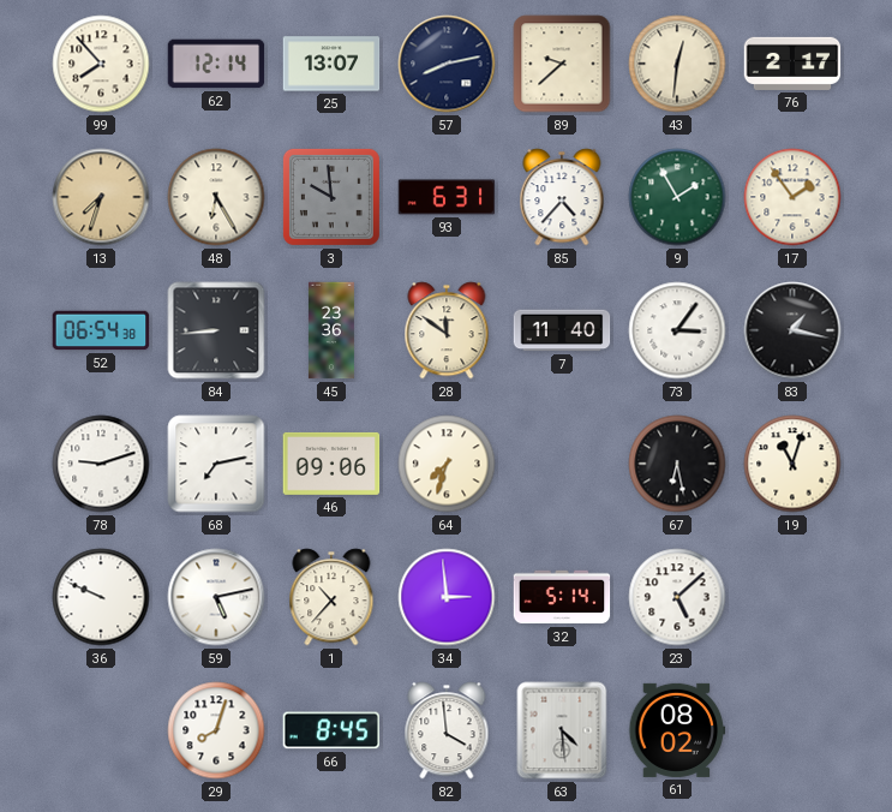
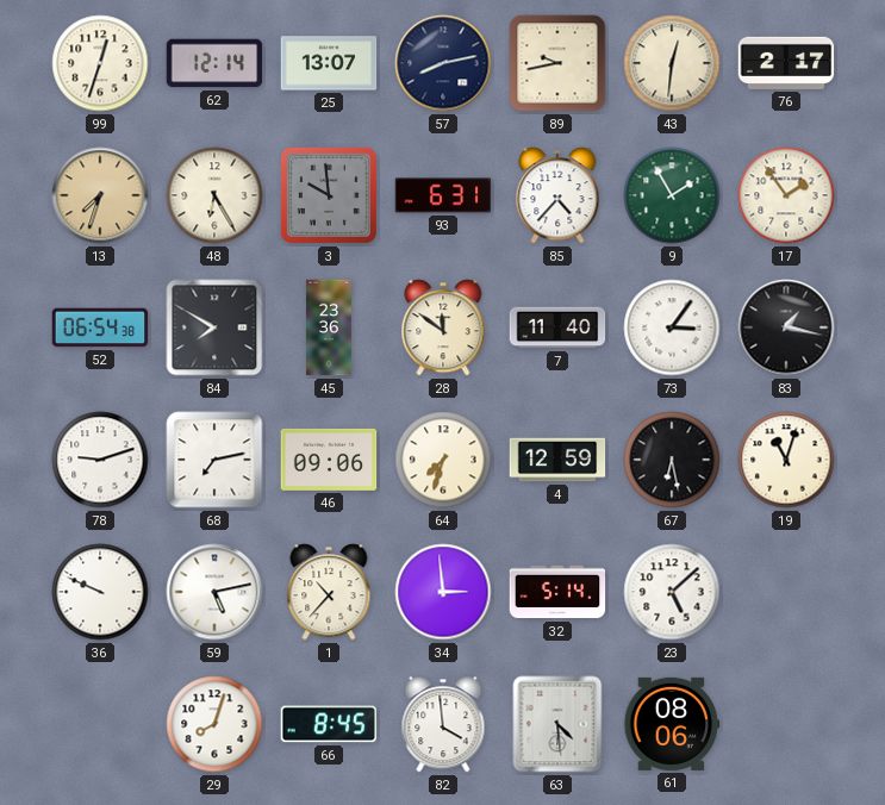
99: 7:53 -> 12:33
89: 9:38 -> 9:43
84: 8:44 -> 7:50
4: none -> 12:59
61: 08:02 -> 08:06
